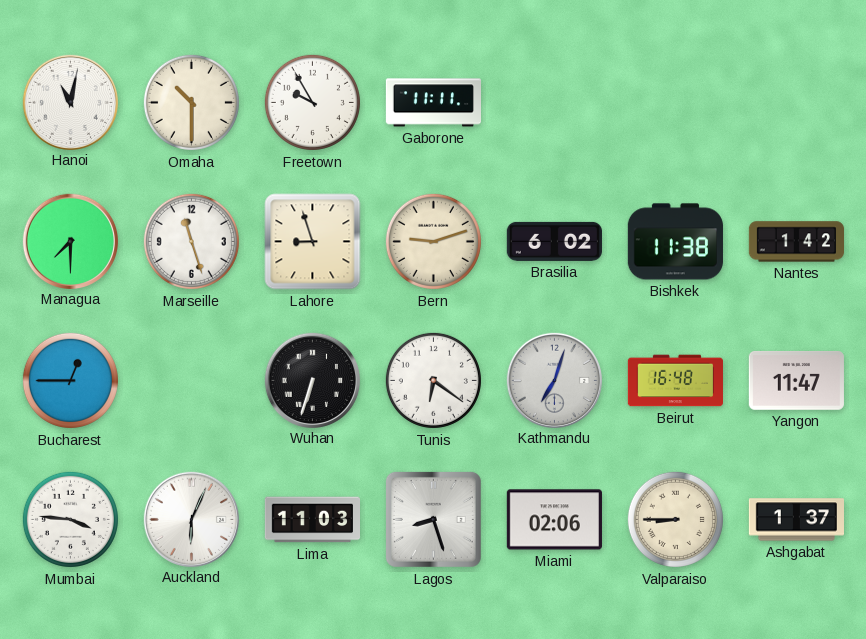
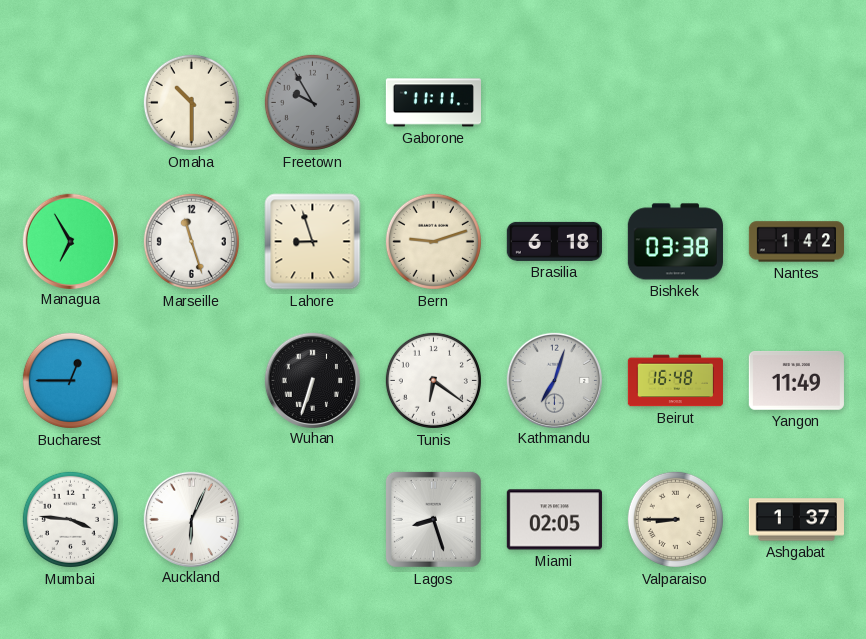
Hanoi: 11:02 -> none
Freetown dial: white -> grey
Managua: 7:30 -> 6:55
Brasilia: 6:02 -> 6:18
Bishkek: 11:38 -> 03:38
Yangon: 11:47 -> 11:49
Lima: 11:03 -> none
Miami: 02:06 -> 02:05
